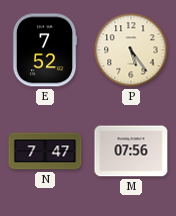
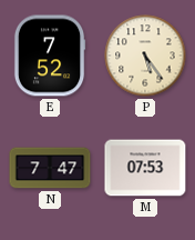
M: 07:56 -> 07:53
